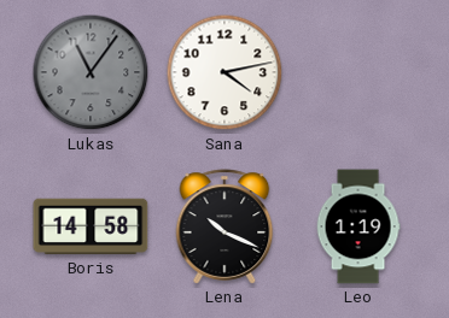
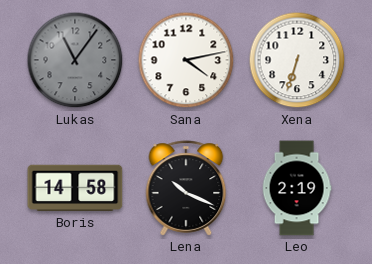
Xena: none -> 6:33
Leo: 1:19 -> 2:19
